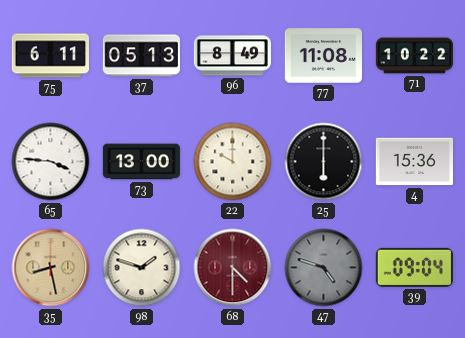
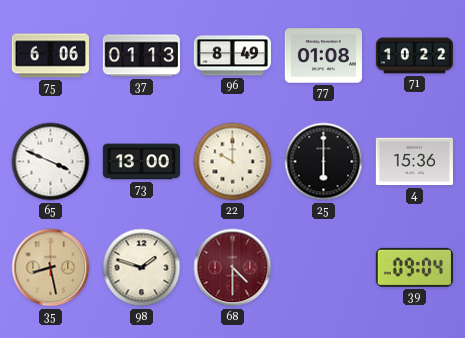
75: 6:11 -> 6:06
37: 05:13 -> 01:13
77: 11:08 -> 01:08
65: 3:46 -> 3:49
47: 4:48 -> none
